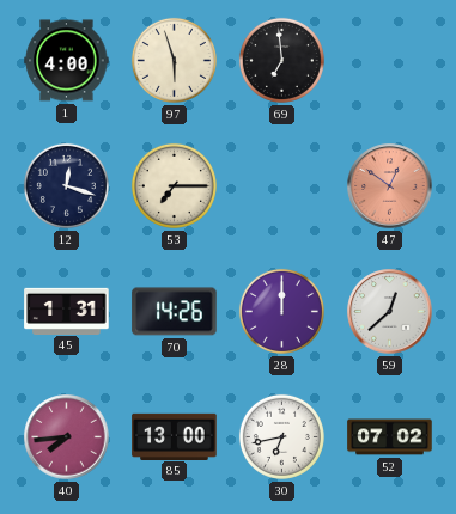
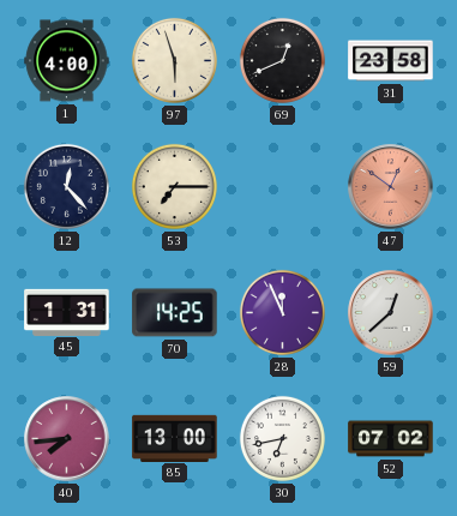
69: 6:59 -> 12:41
31: none -> 23:58
12: 12:18 -> 12:23
70: 14:26 -> 14:25
28: 12:00 -> 11:56
